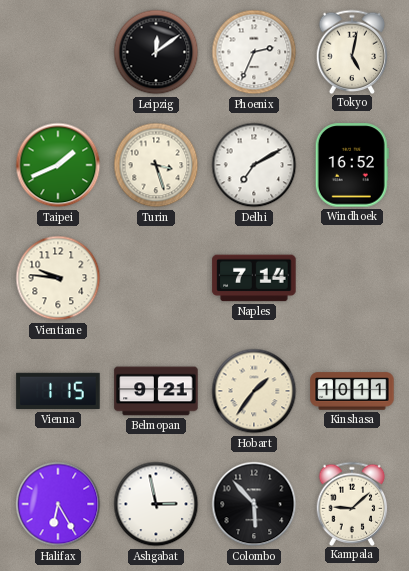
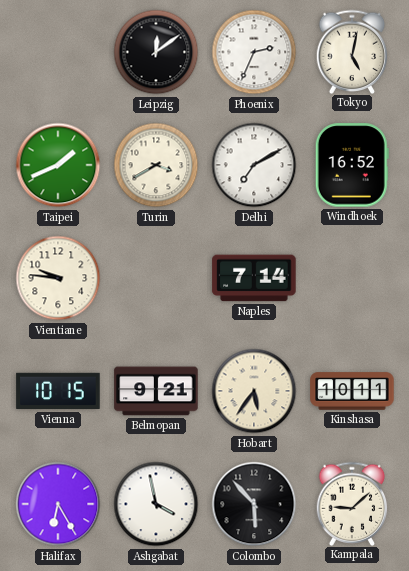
Turin: 3:27 -> 3:40
Vienna: 1:15 -> 10:15
Hobart: 1:36 -> 5:36
Ashgabat: 2:58 -> 3:58
